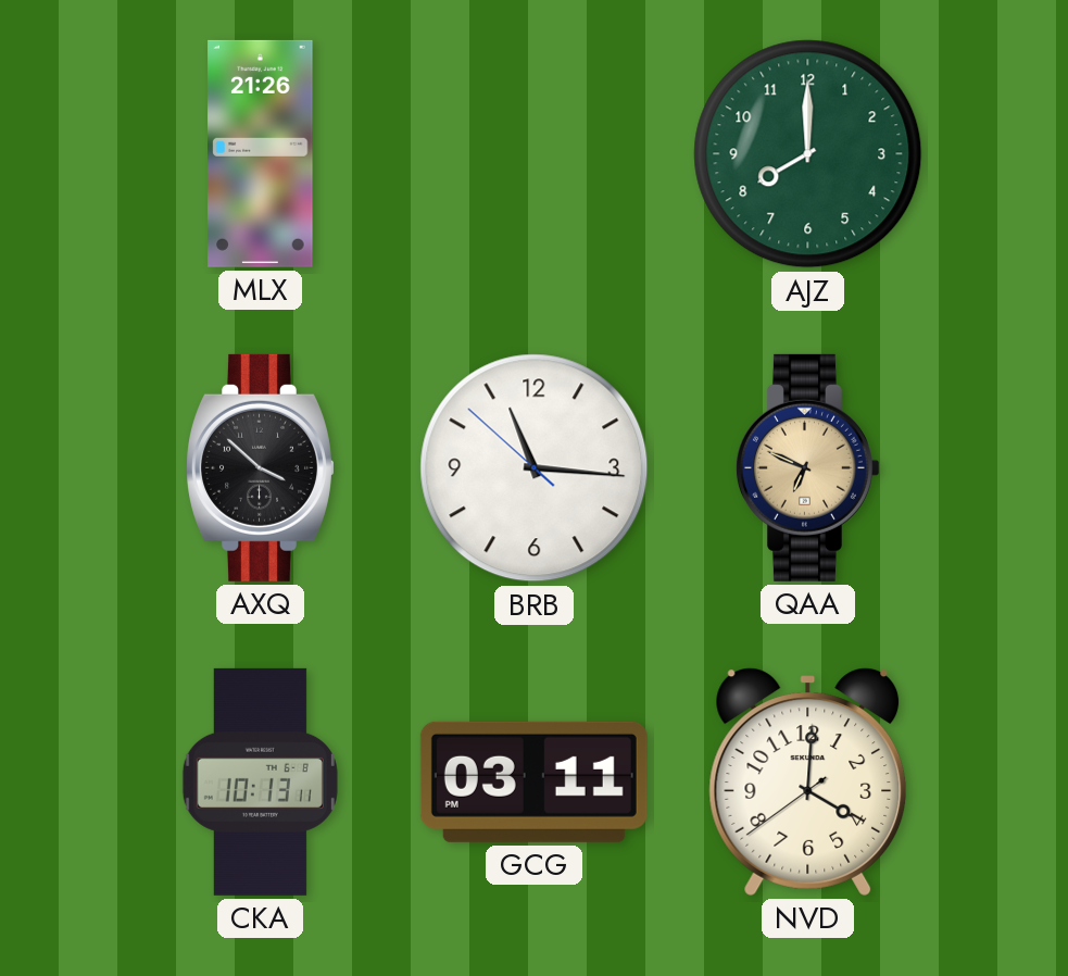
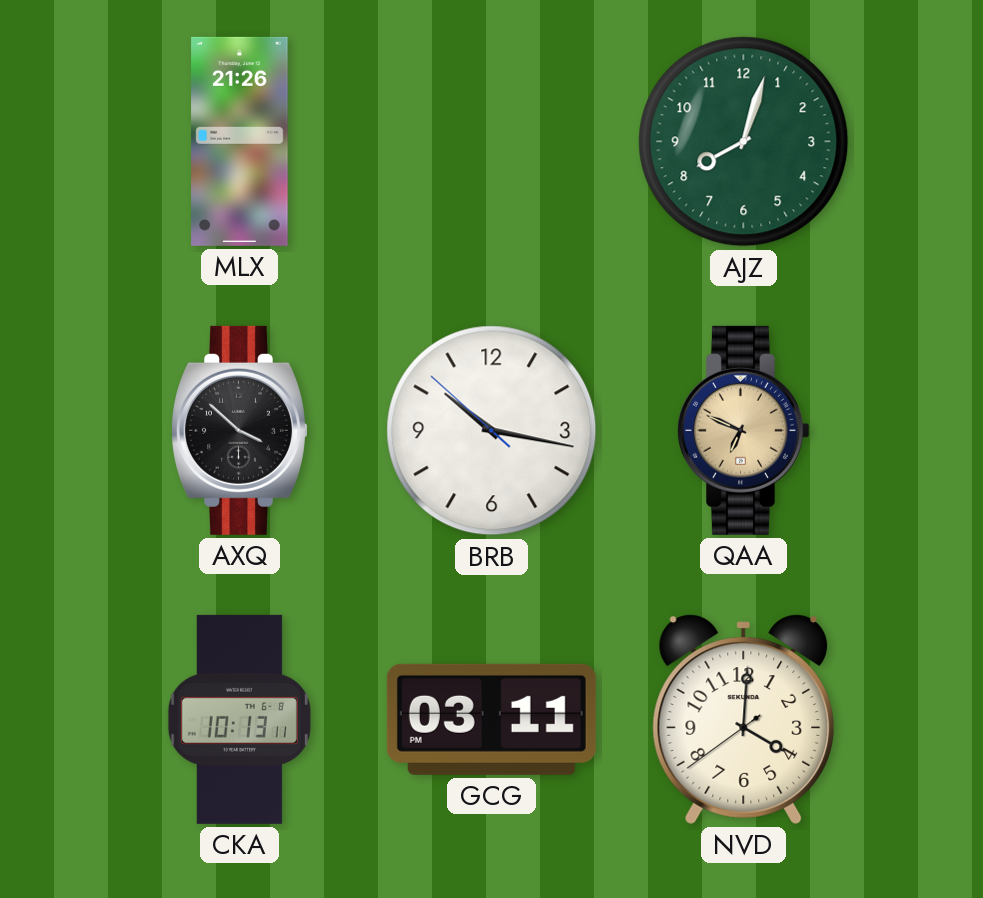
AJZ: 8:00 -> 8:03
BRB: 11:15 -> 10:16
